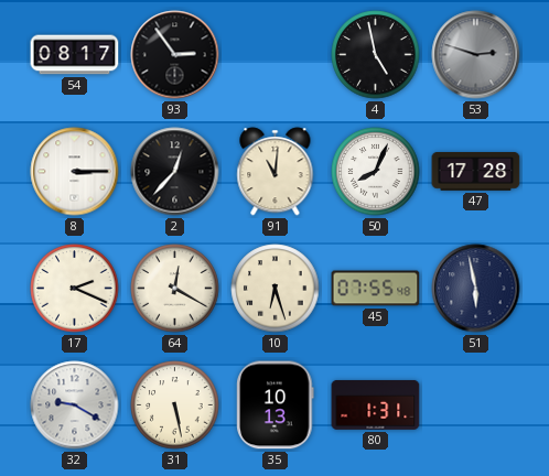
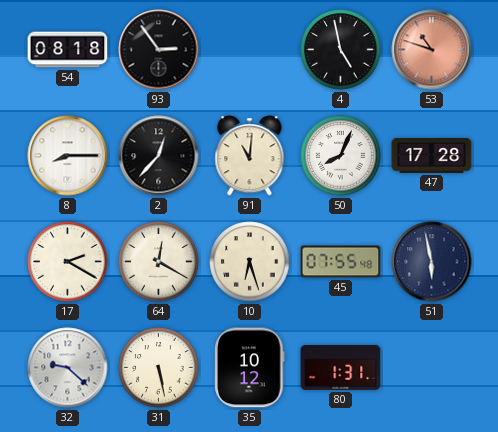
54: 08:17 -> 08:18
53: 2:48 -> 10:48
53 dial: grey -> salmon
8: 3:15 -> 8:15
17: 2:19 -> 2:20
32: 9:20 -> 9:22
35: 10:13 -> 10:12
